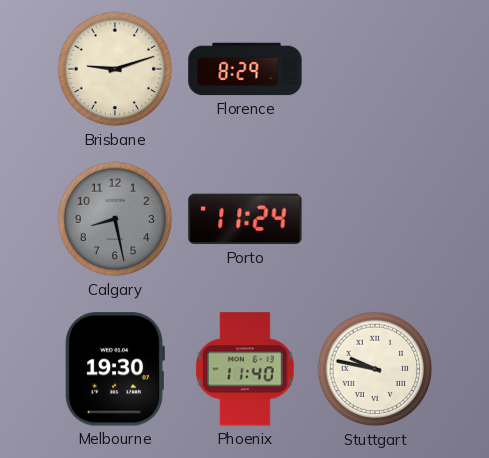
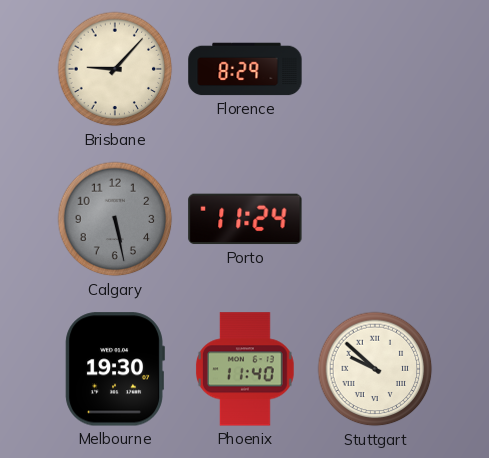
Brisbane: 9:12 -> 9:07
Calgary: 8:28 -> 5:28
Stuttgart: 9:47 -> 9:52
